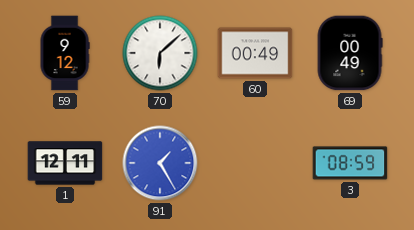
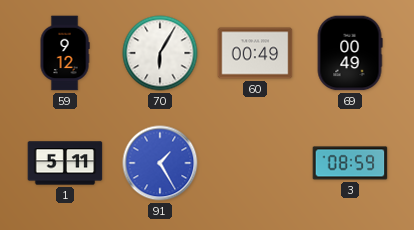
70: 6:08 -> 6:05
1: 12:11 -> 5:11
